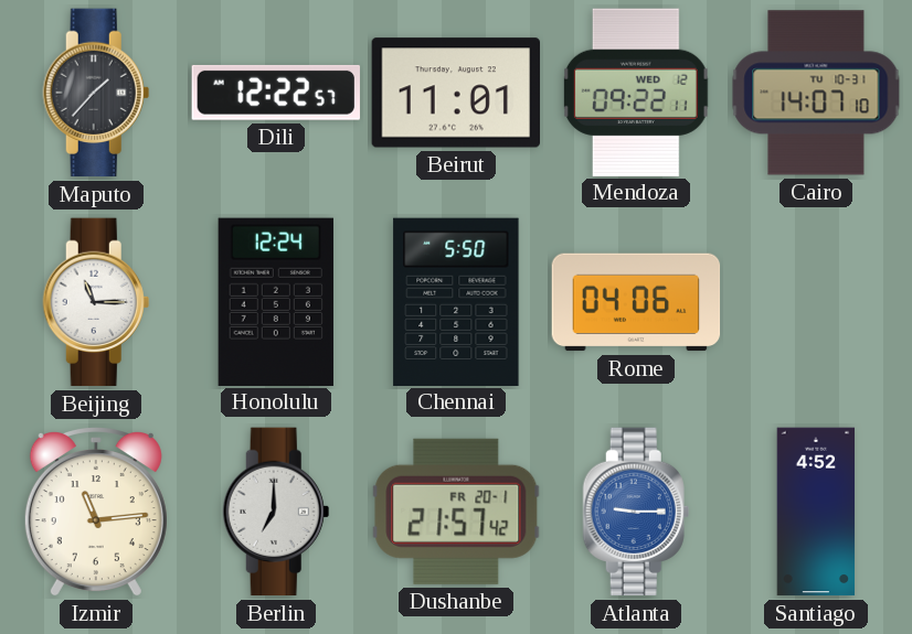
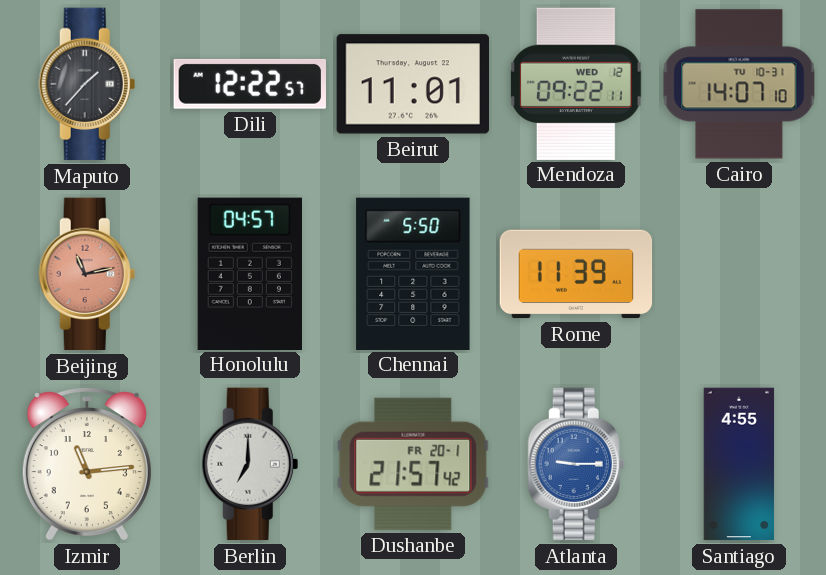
Beijing: 11:15 -> 11:13
Beijing dial: white -> salmon
Honolulu: 12:24 -> 04:57
Rome: 04:06 -> 11:39
Santiago: 4:52 -> 4:55
